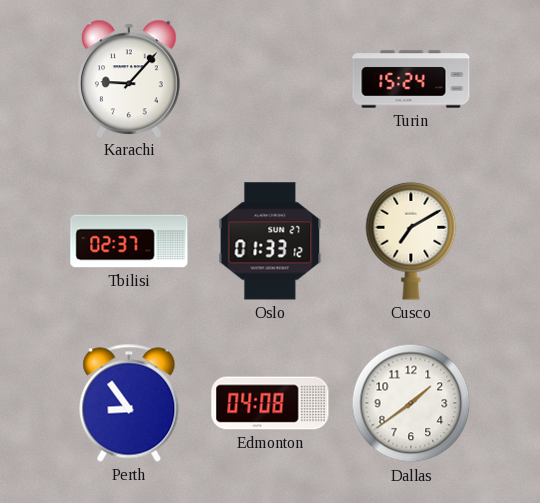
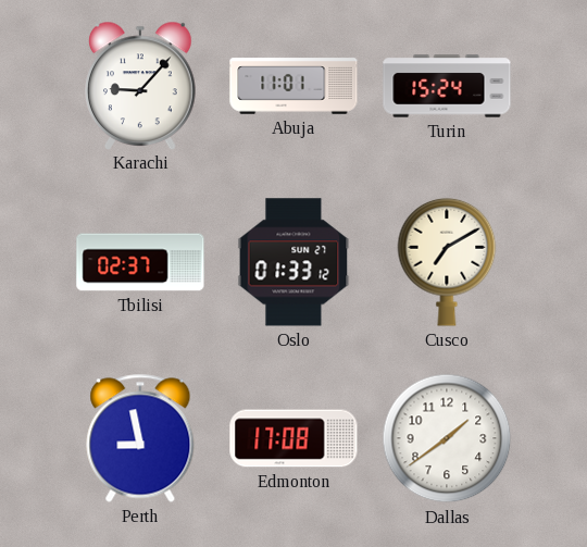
Abuja: none -> 11:01
Perth: 8:54 -> 8:58
Edmonton: 04:08 -> 17:08
